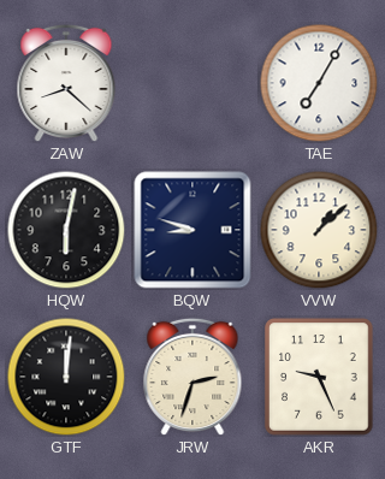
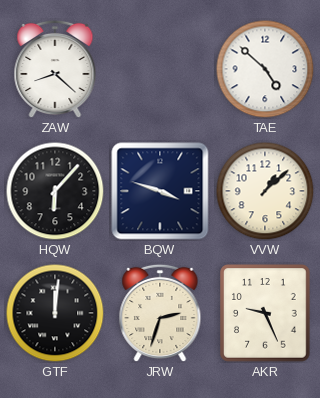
TAE: 7:05 -> 4:52
HQW: 6:02 -> 6:07
BQW: 8:48 -> 3:48
